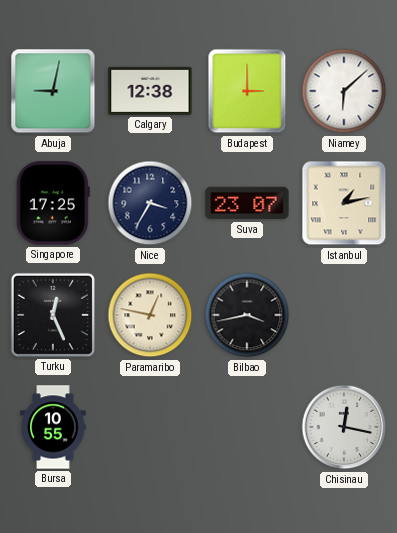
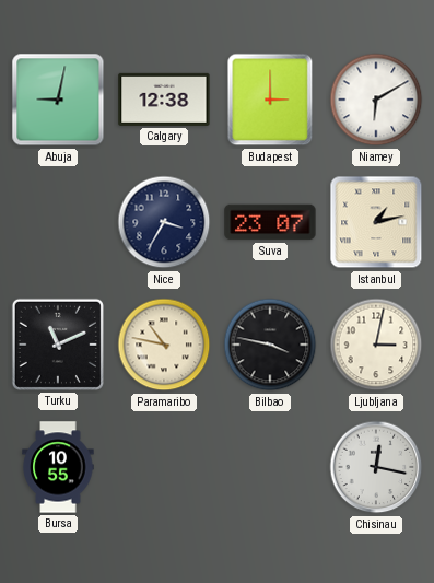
Niamey: 6:08 -> 6:10
Singapore: 17:25 -> none
Turku: 12:26 -> 11:11
Paramaribo: 12:47 -> 10:47
Bilbao: 3:43 -> 3:47
Ljubljana: none -> 3:02
